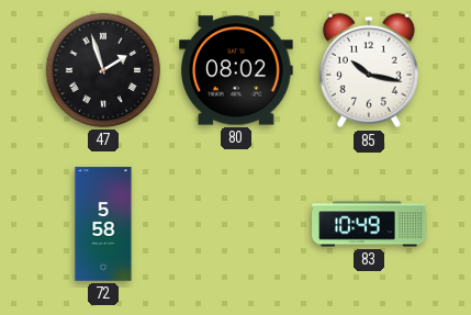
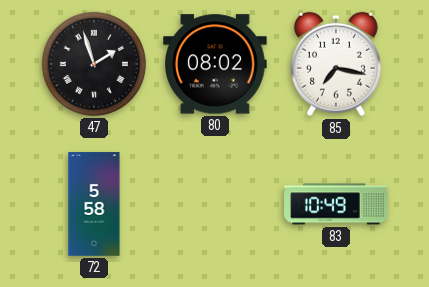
85: 10:17 -> 7:17
